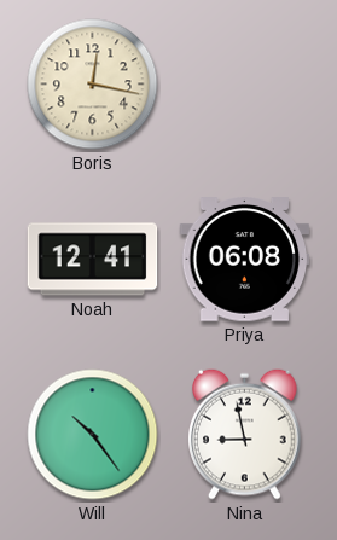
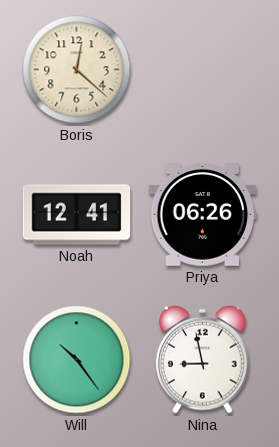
Boris: 12:17 -> 12:22
Priya: 06:08 -> 06:26
